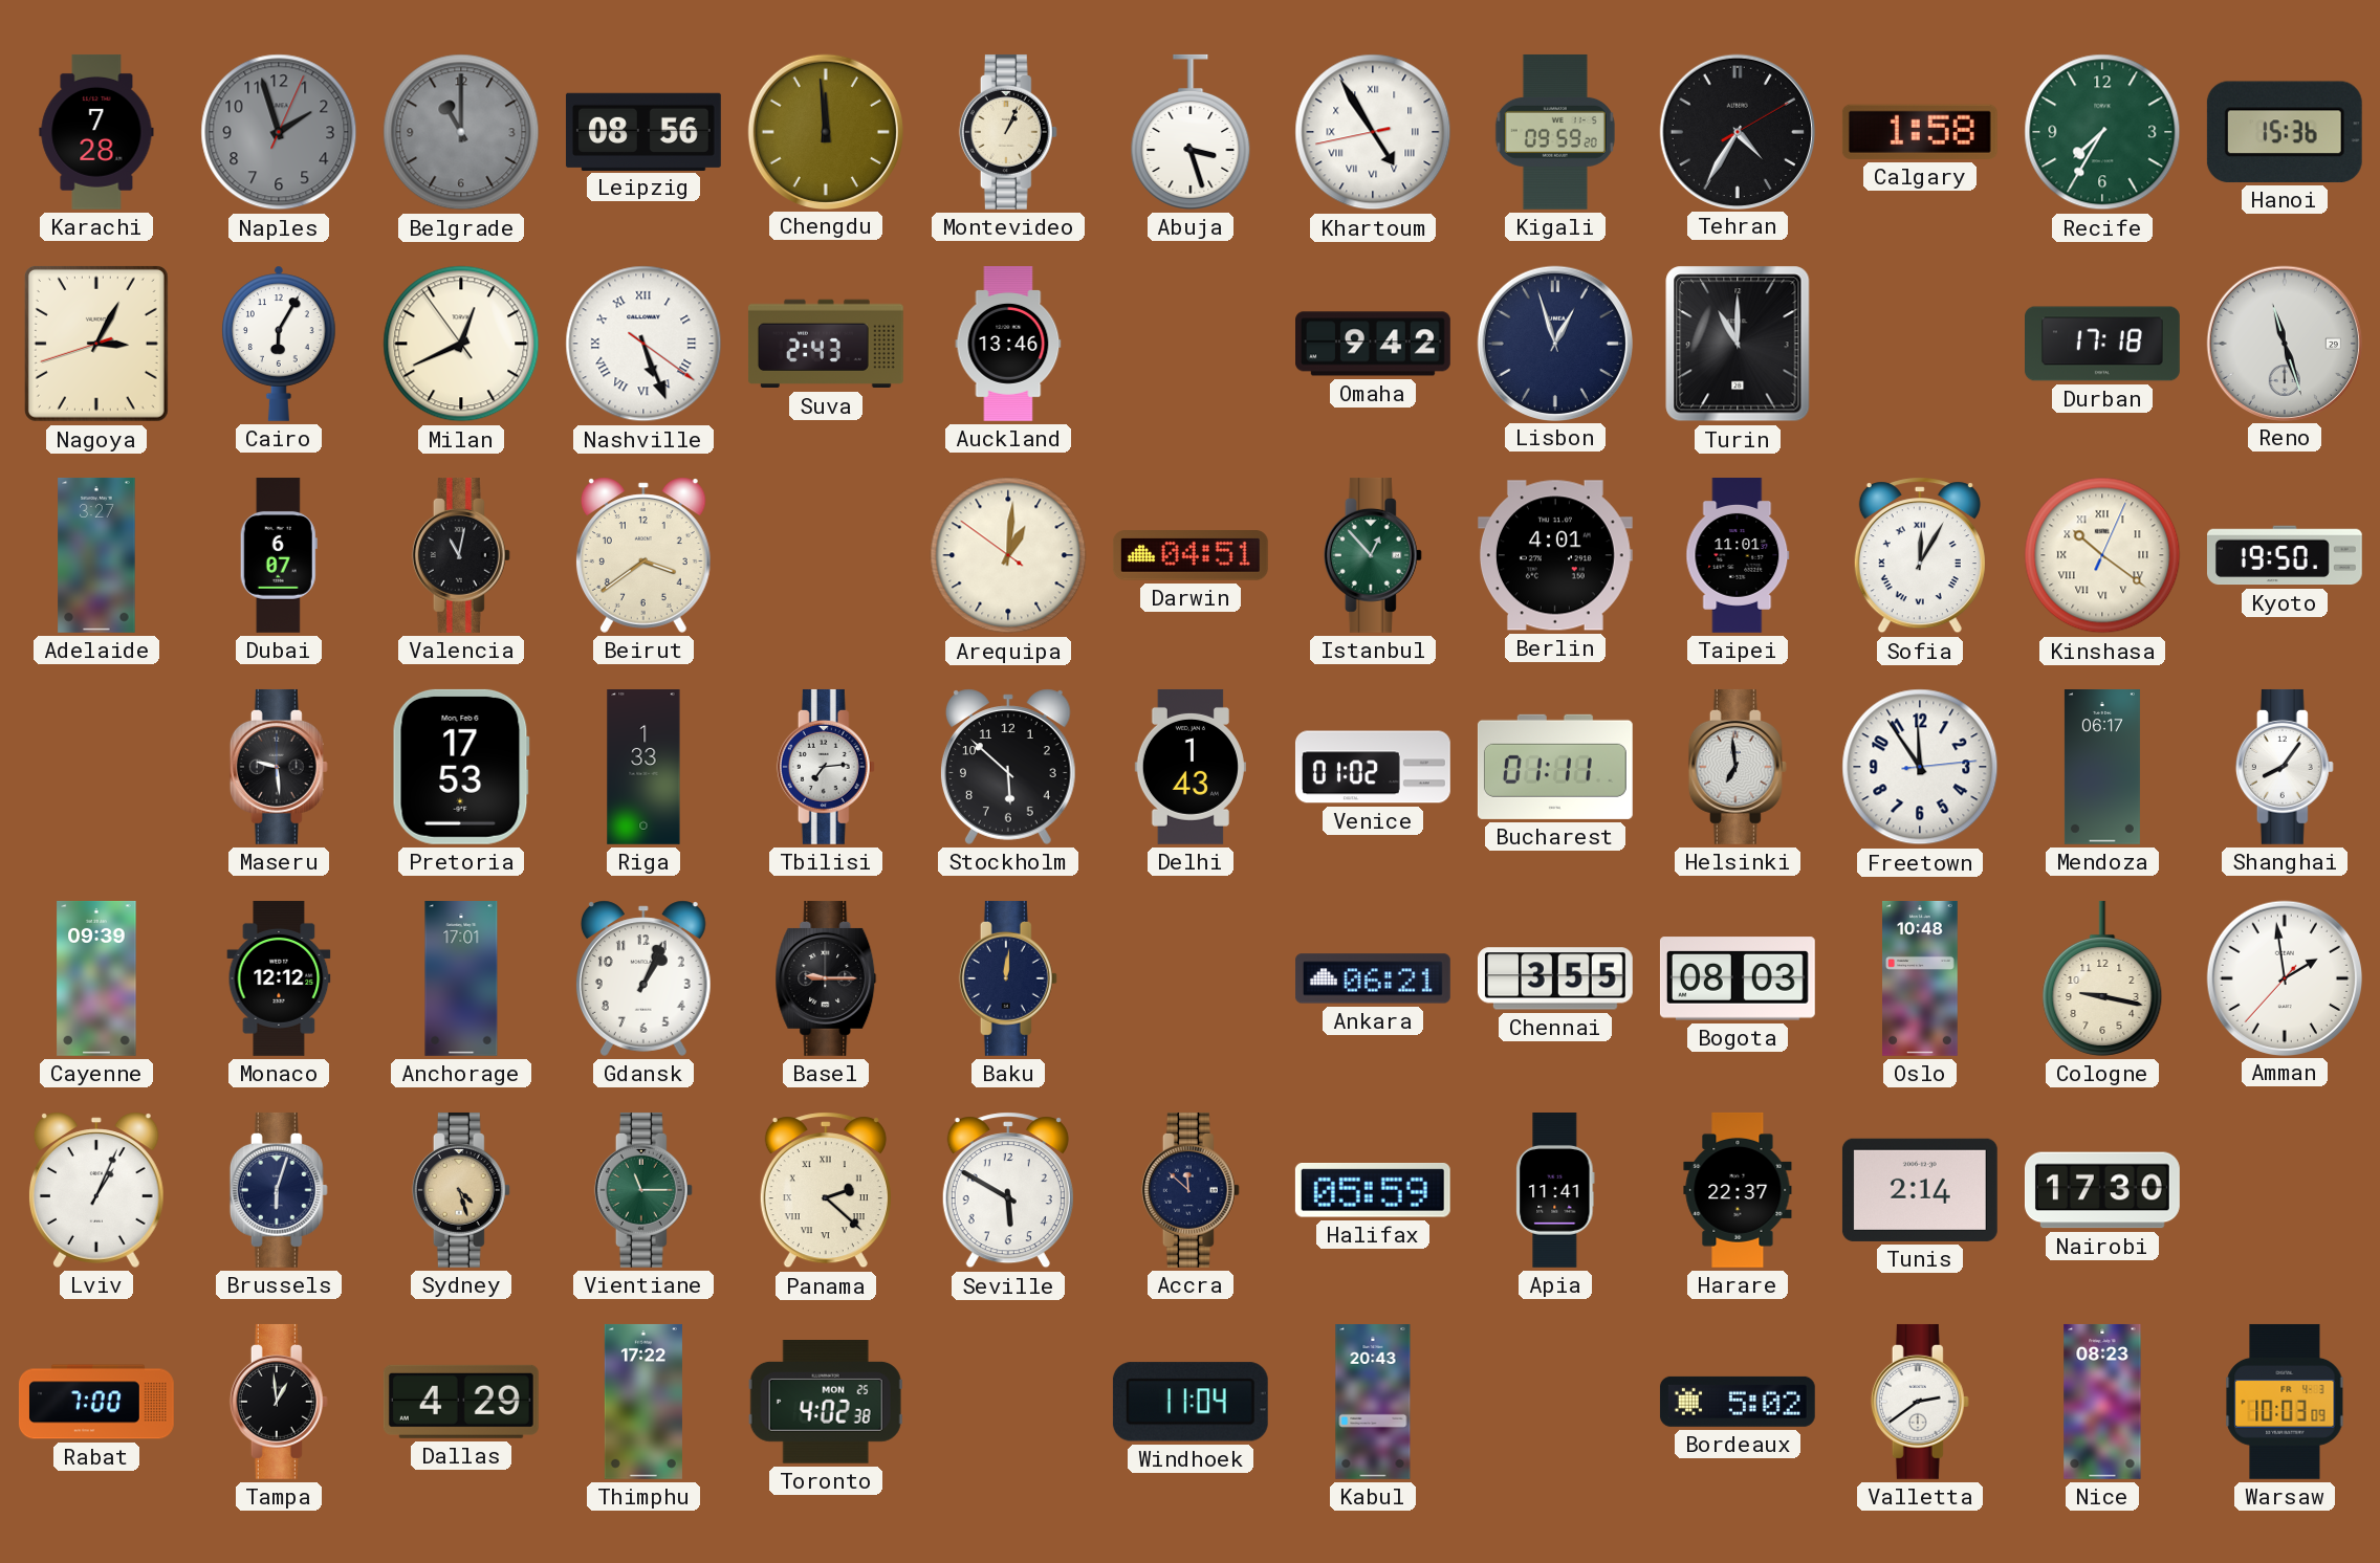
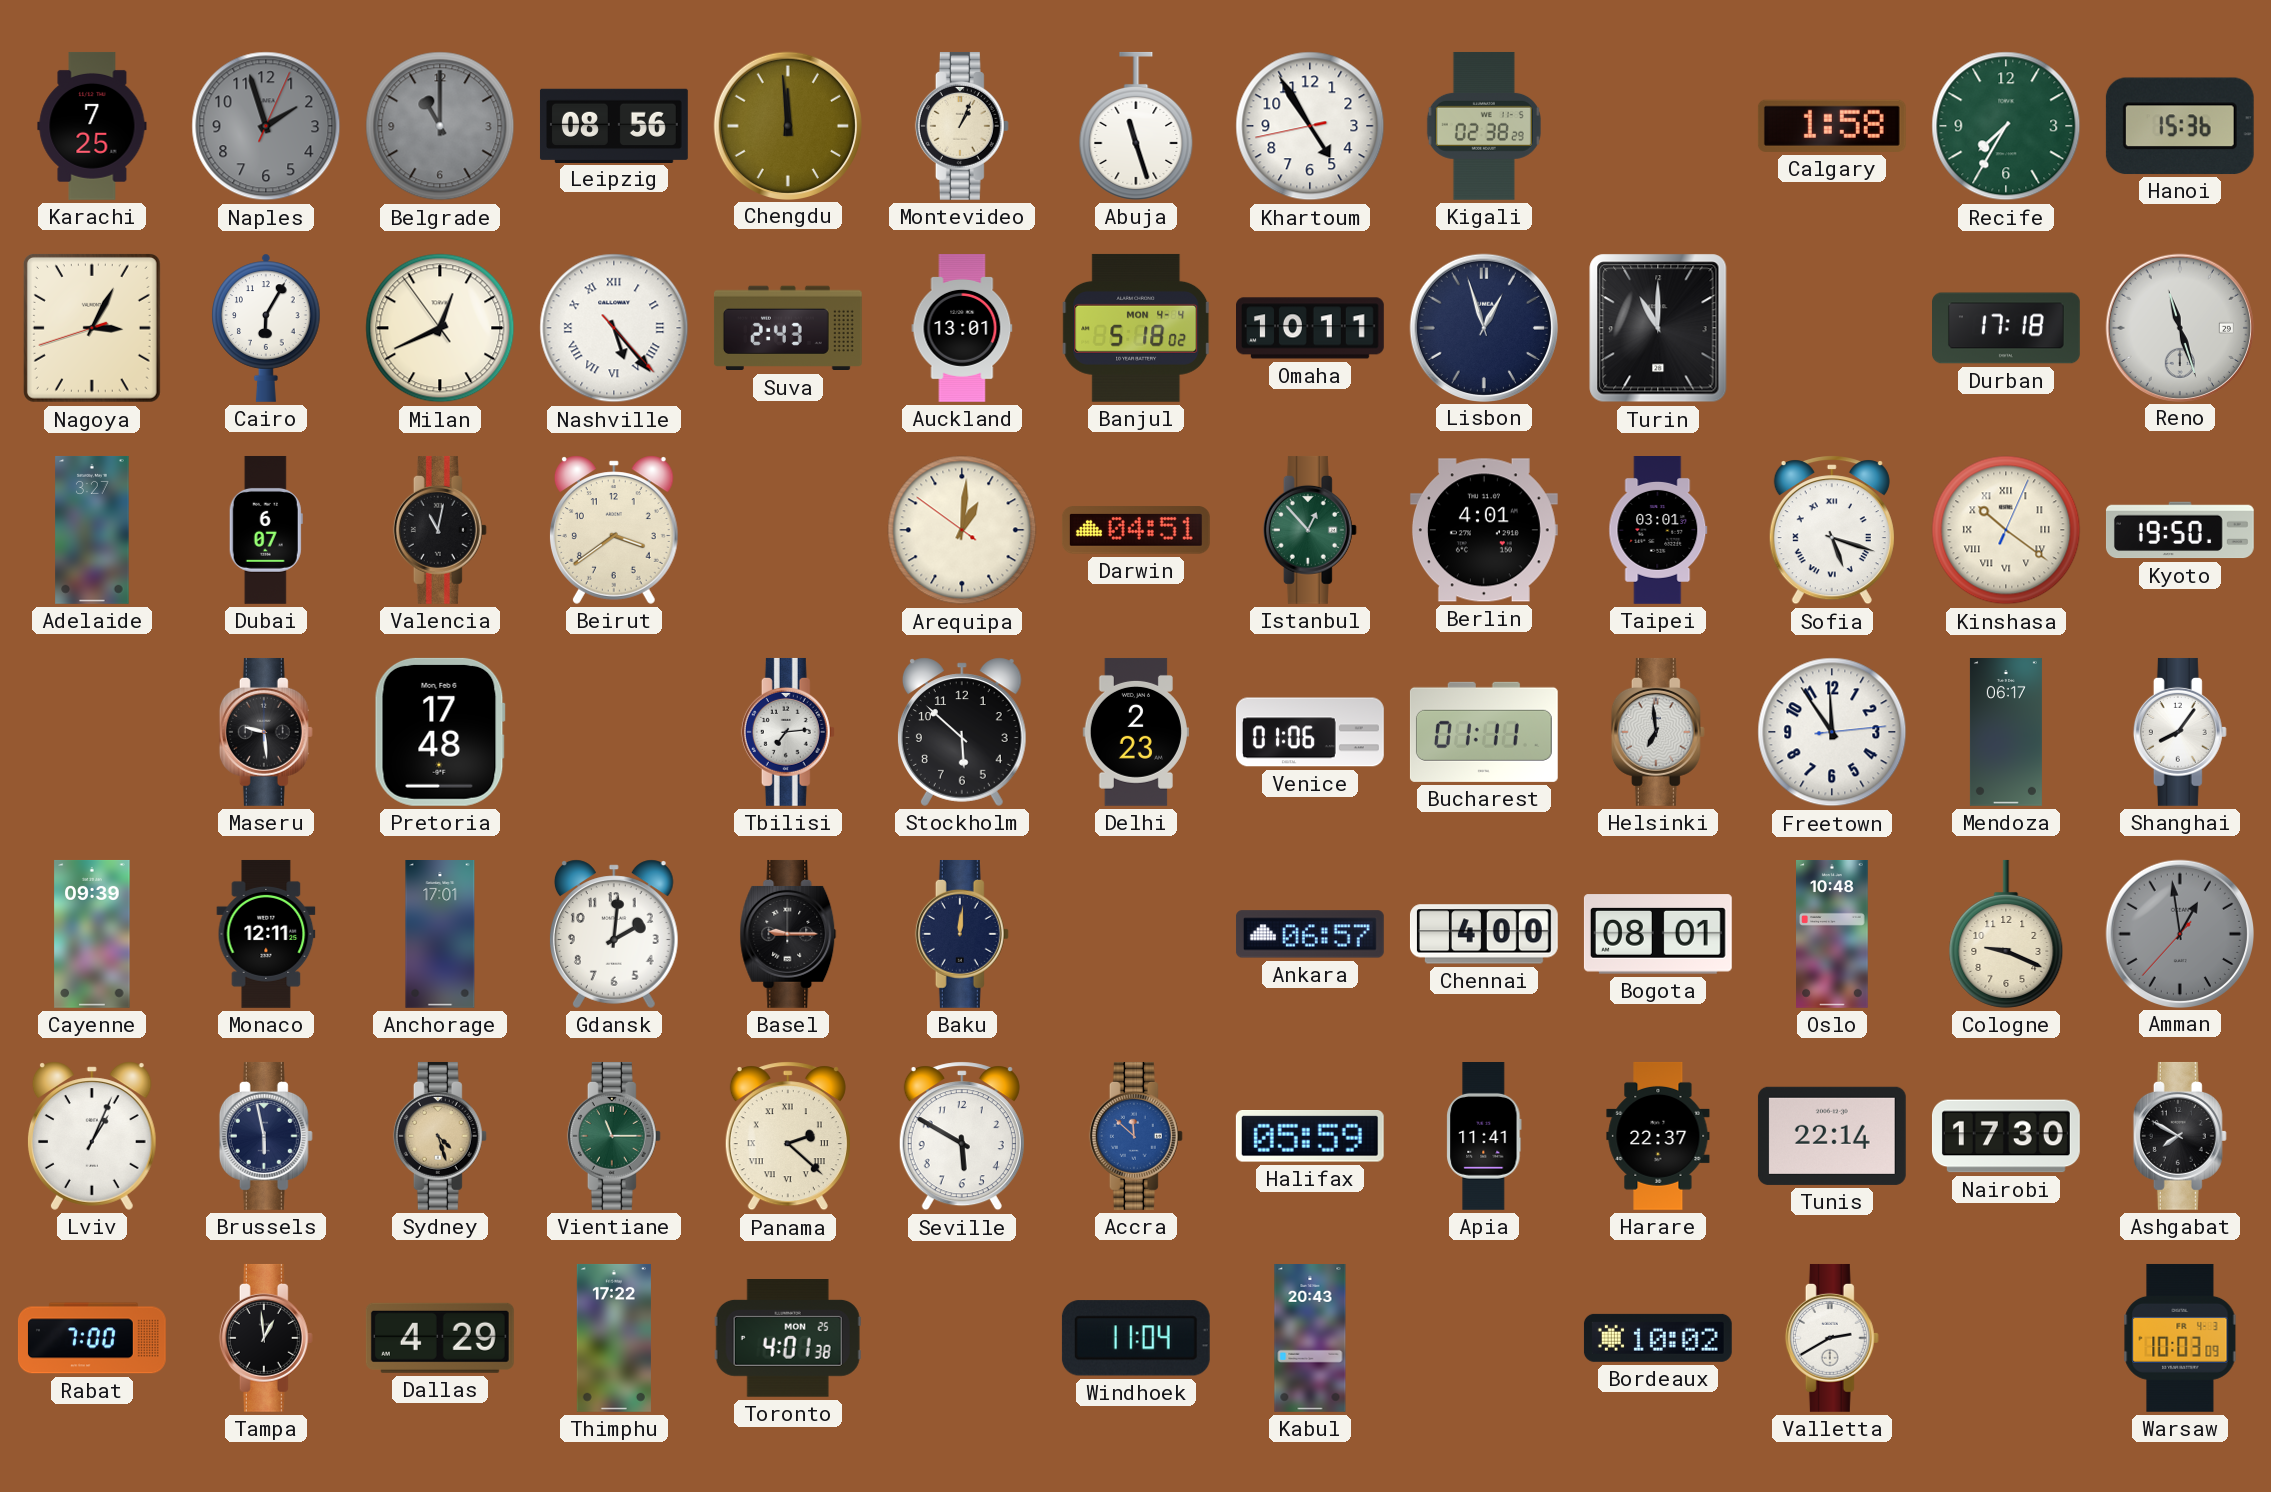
Karachi: 7:28 -> 7:25
Abuja: 3:27 -> 11:27
Khartoum numerals: Roman -> Arabic
Kigali: 09:59 -> 02:38
Tehran: 4:35 -> none
Nashville: 5:26 -> 5:23
Auckland: 13:46 -> 13:01
Banjul: none -> 5:18
Omaha: 9:42 -> 10:11
Taipei: 11:01 -> 03:01
Sofia: 12:05 -> 5:18
Pretoria: 17:53 -> 17:48
Riga: 1:33 -> none
Delhi: 1:43 -> 2:23
Venice: 01:02 -> 01:06
Monaco: 12:12 -> 12:11
Gdansk: 1:04 -> 2:01
Ankara: 06:21 -> 06:57
Chennai: 3:55 -> 4:00
Bogota: 08:03 -> 08:01
Cologne: 9:17 -> 9:19
Amman: 1:58 -> 12:58
Amman dial: white -> grey
Brussels: 6:03 -> 5:58
Accra dial: navy -> blue
Tunis: 2:14 -> 22:14
Ashgabat: none -> 7:50
Toronto: 4:02 -> 4:01
Bordeaux: 5:02 -> 10:02
Valletta: 2:39 -> 2:40
Nice: 08:23 -> none
